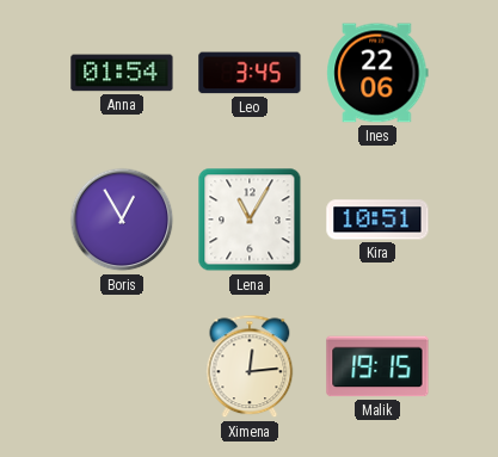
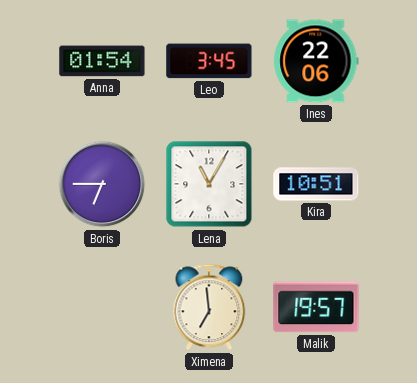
Boris: 12:55 -> 6:45
Ximena: 12:14 -> 6:59
Malik: 19:15 -> 19:57
